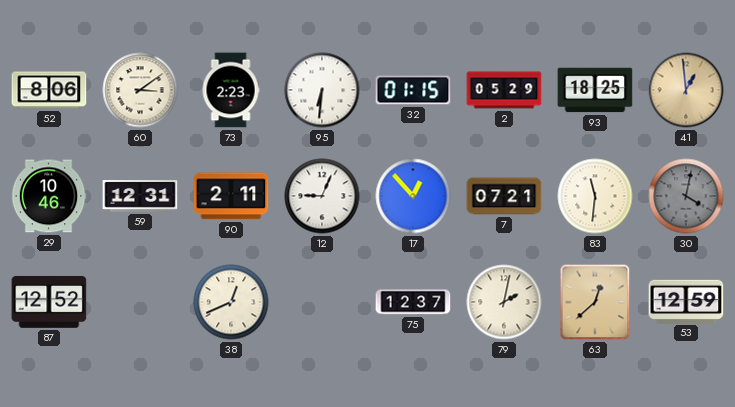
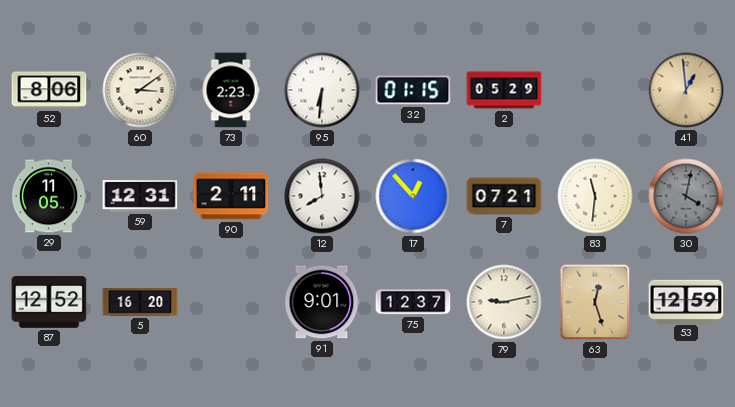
93: 18:25 -> none
29: 10:46 -> 11:05
12: 9:04 -> 7:59
5: none -> 16:20
38: 12:41 -> none
91: none -> 9:01
79: 2:02 -> 9:13
63: 12:38 -> 12:27
